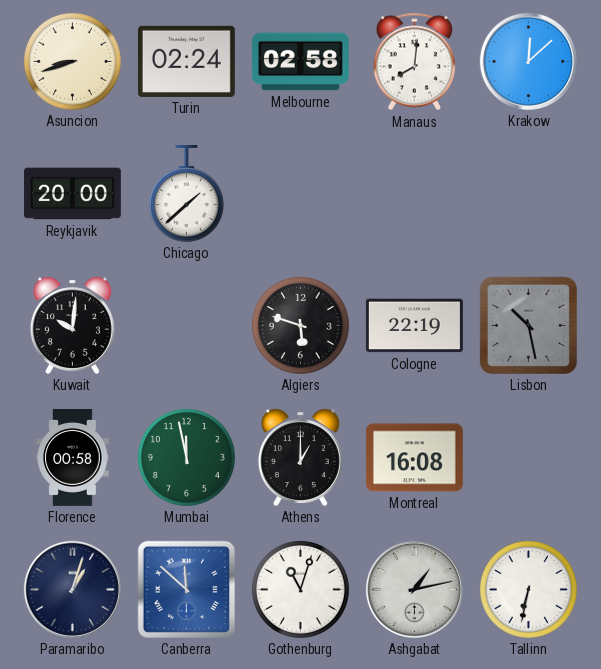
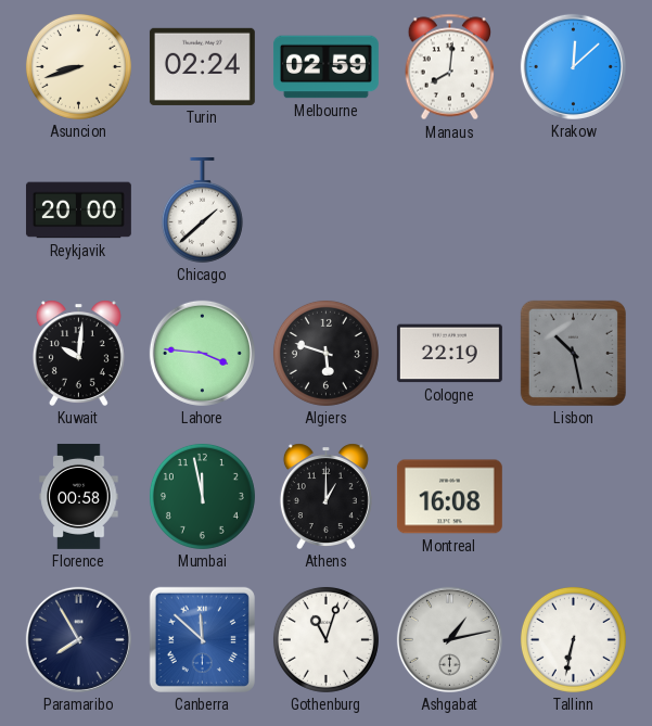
Melbourne: 02:58 -> 02:59
Lahore: none -> 3:46
Paramaribo: 1:03 -> 7:55
